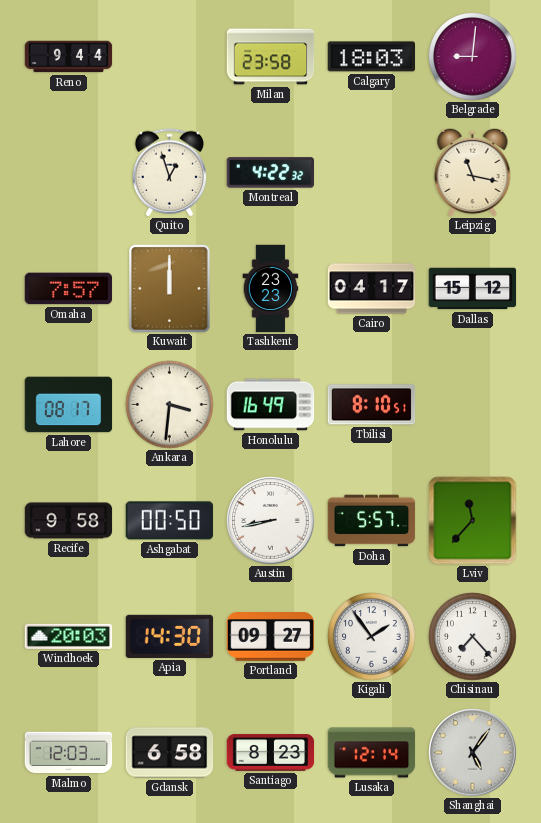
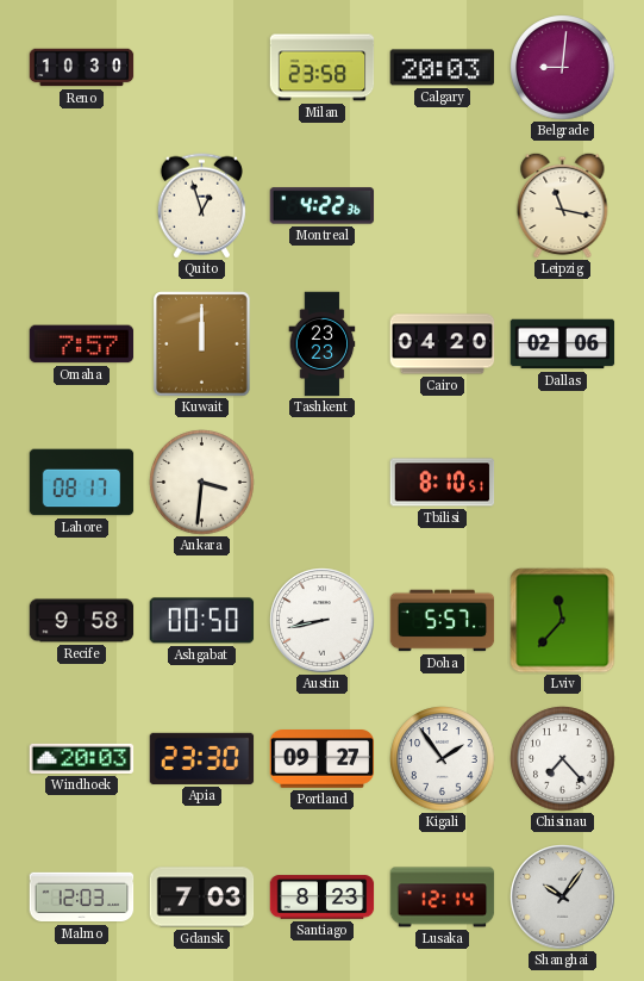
Reno: 9:44 -> 10:30
Calgary: 18:03 -> 20:03
Montreal: 4:22:32 -> 4:22:36
Cairo: 04:17 -> 04:20
Dallas: 15:12 -> 02:06
Honolulu: 16:49 -> none
Apia: 14:30 -> 23:30
Gdansk: 6:58 -> 7:03
Shanghai: 5:06 -> 10:06
